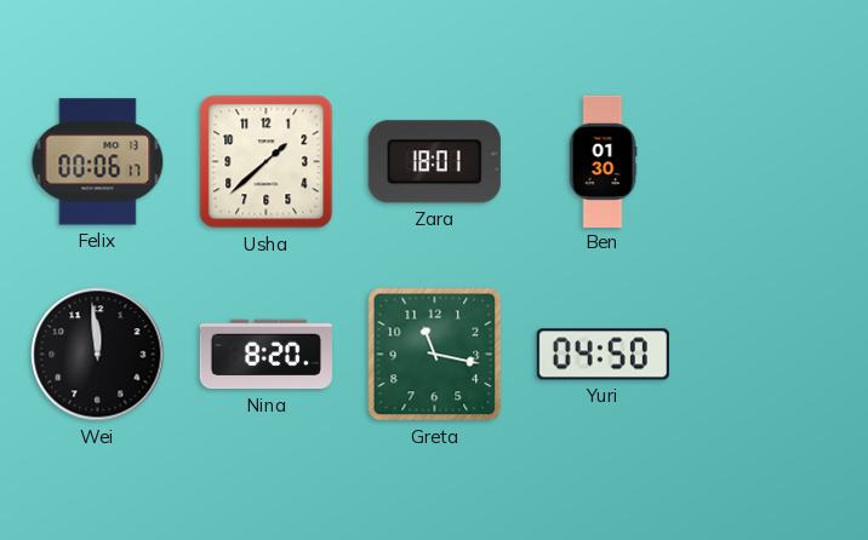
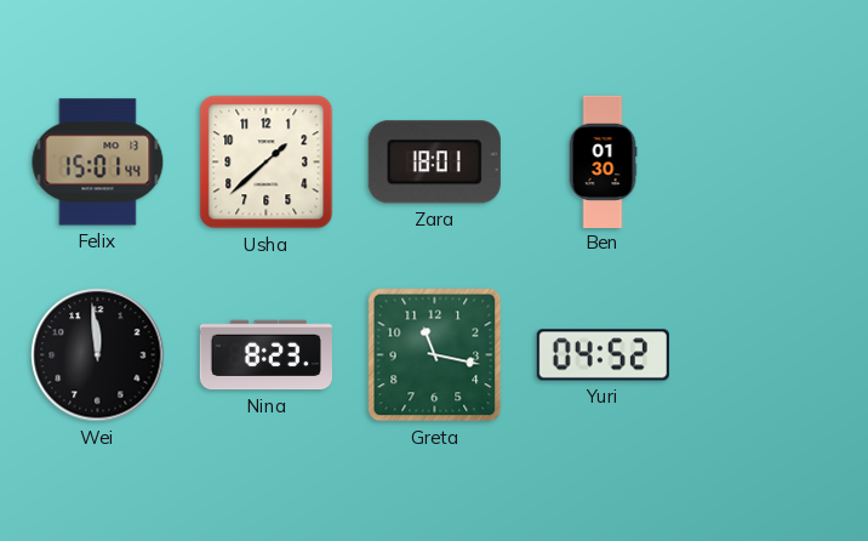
Felix: 00:06 -> 15:01
Nina: 8:20 -> 8:23
Yuri: 04:50 -> 04:52
